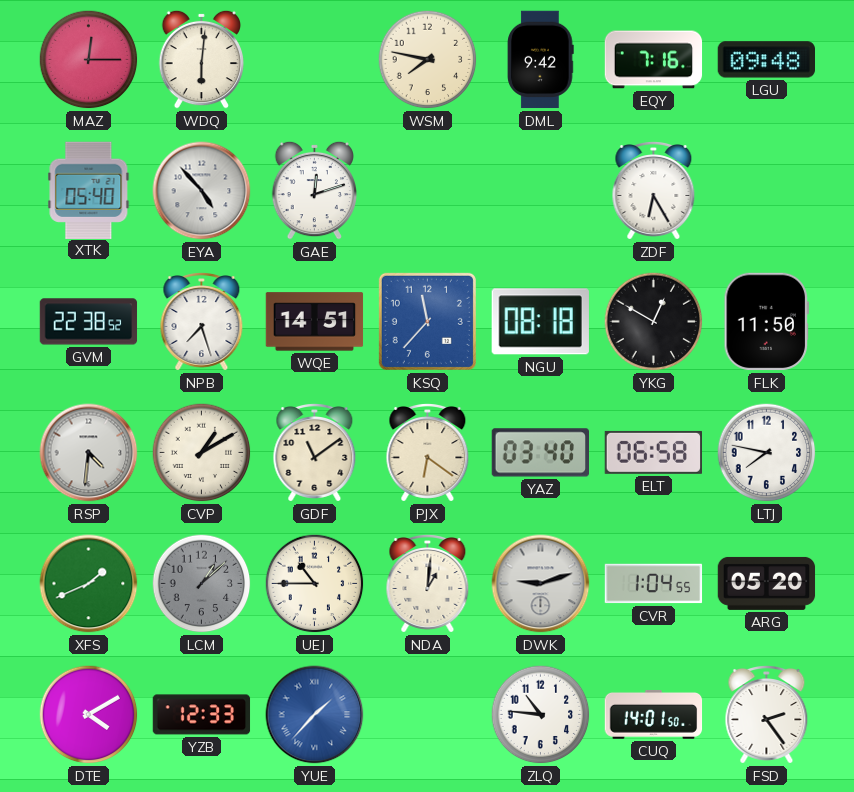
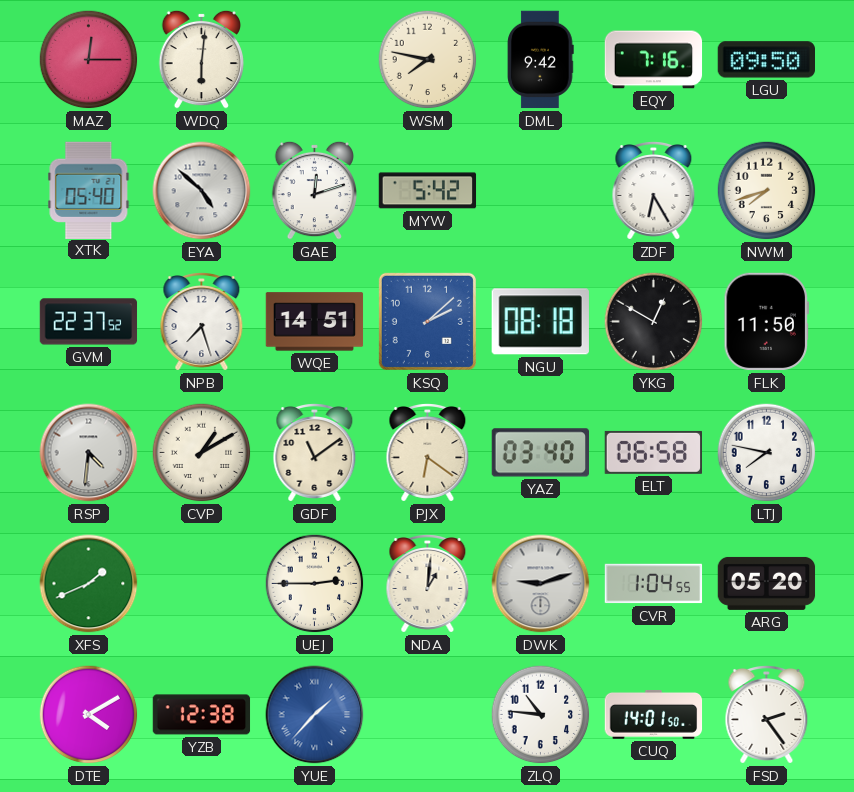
LGU: 09:48 -> 09:50
EYA: 4:53 -> 4:52
MYW: none -> 5:42
NWM: none -> 7:42
GVM: 22:38 -> 22:37
KSQ: 11:37 -> 2:08
LCM: 1:08 -> none
UEJ: 10:45 -> 2:45
YZB: 12:33 -> 12:38
